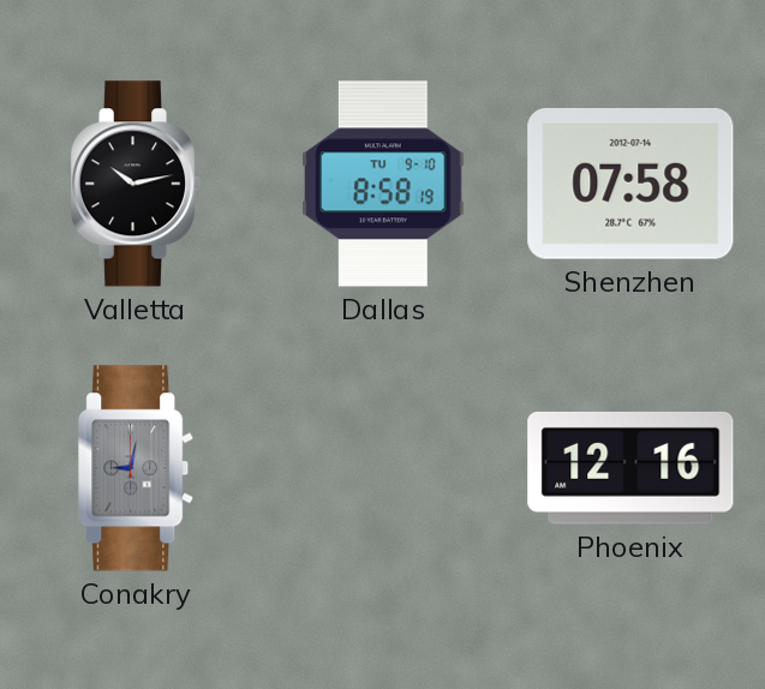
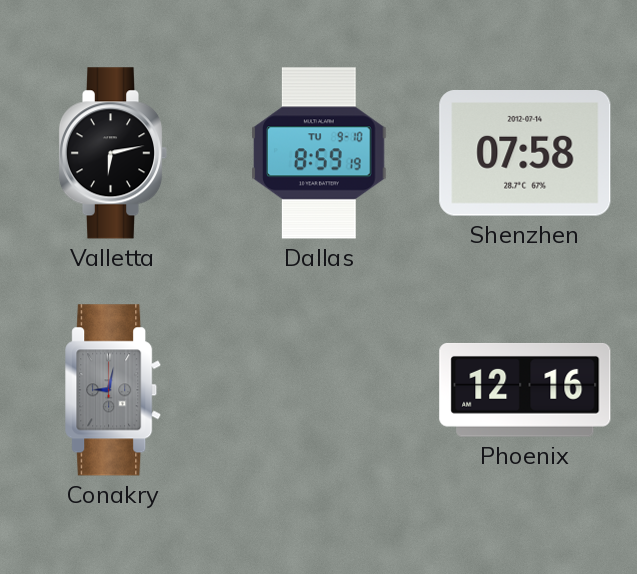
Valletta: 10:13 -> 6:13
Dallas: 8:58 -> 8:59
